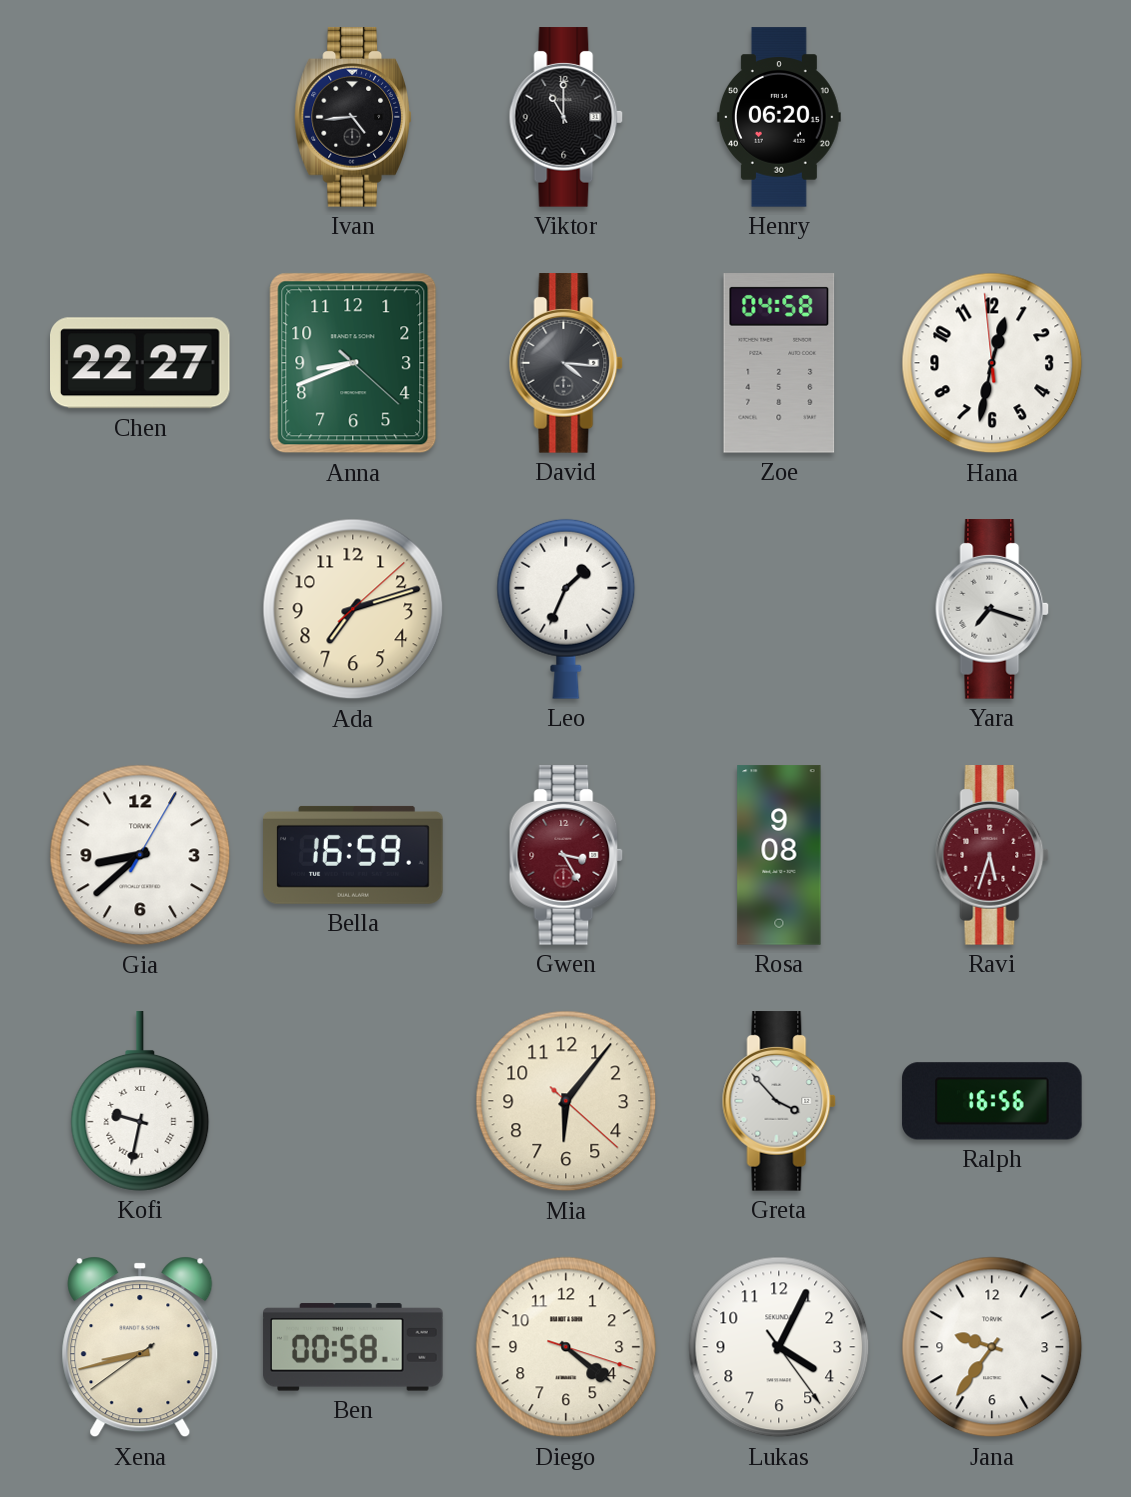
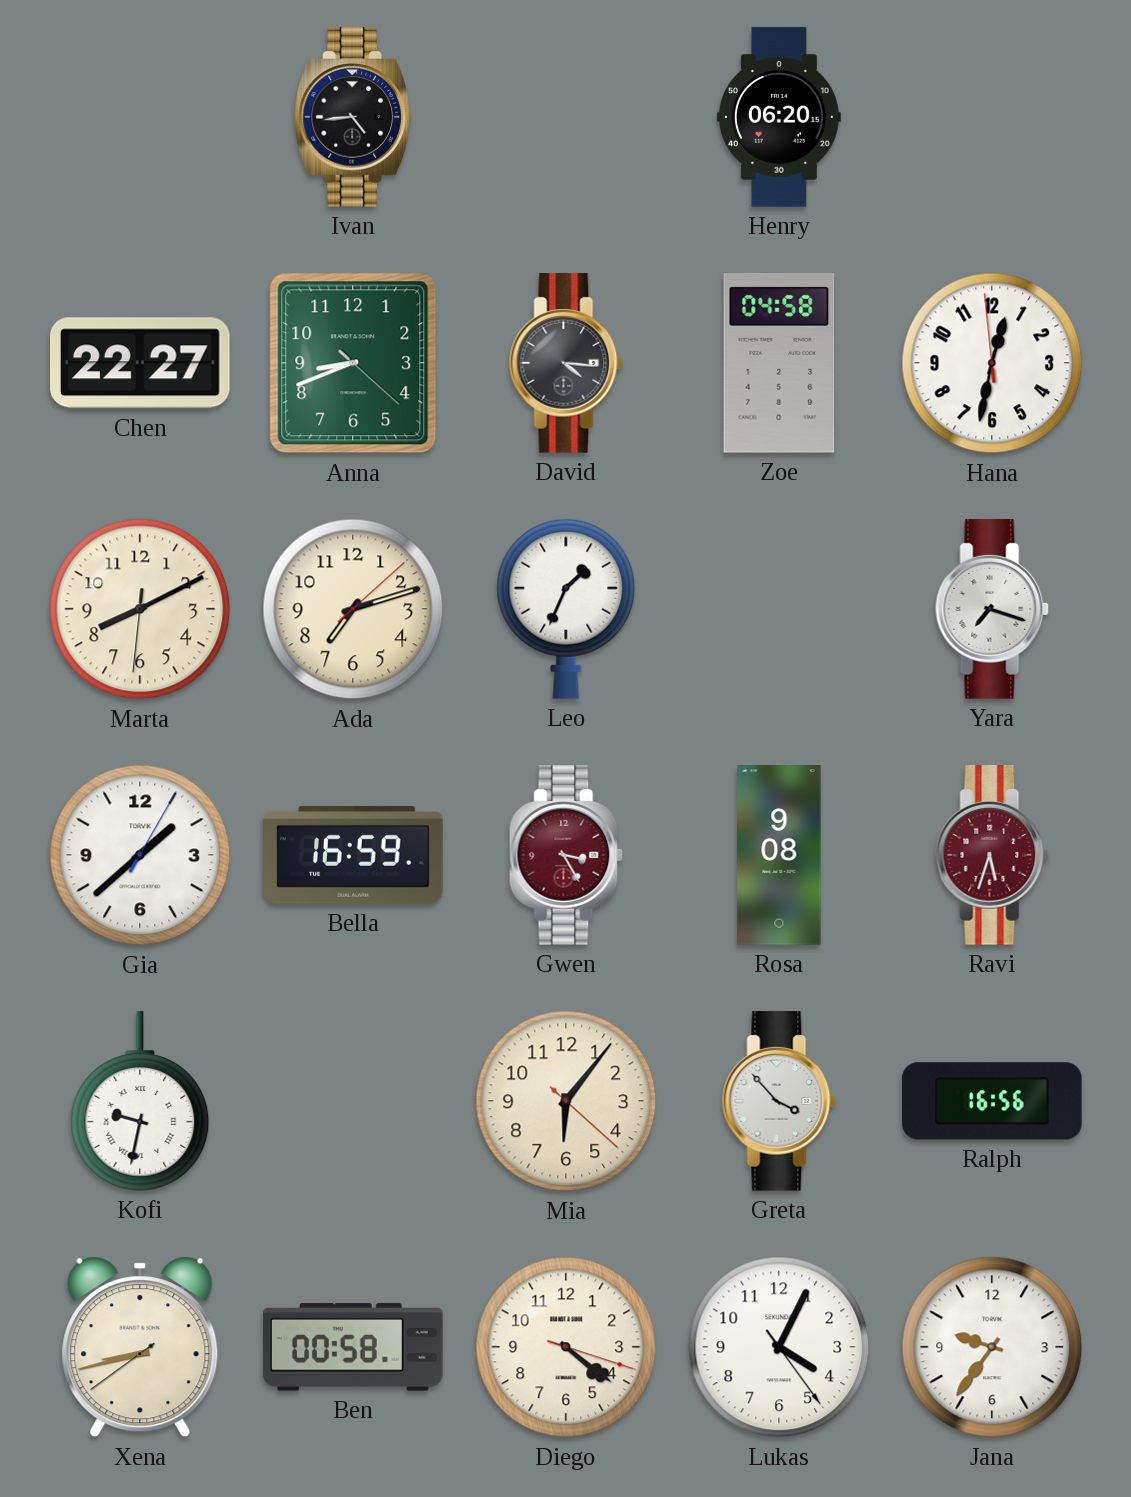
Viktor: 11:00 -> none
Marta: none -> 8:10
Gia: 8:38 -> 1:38
